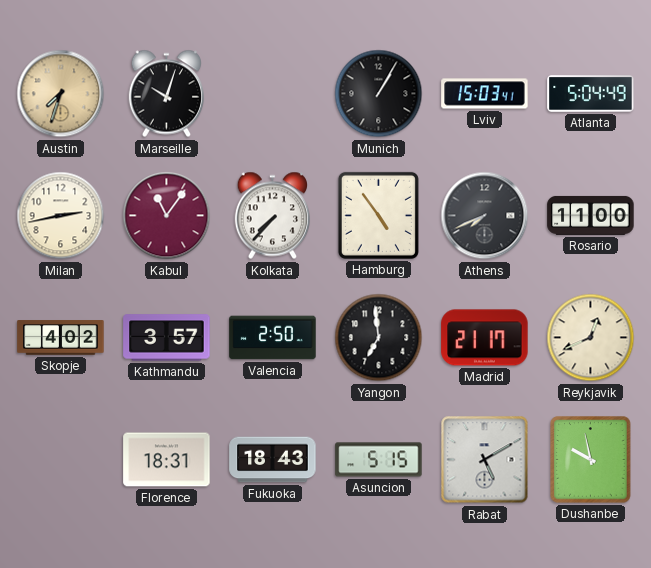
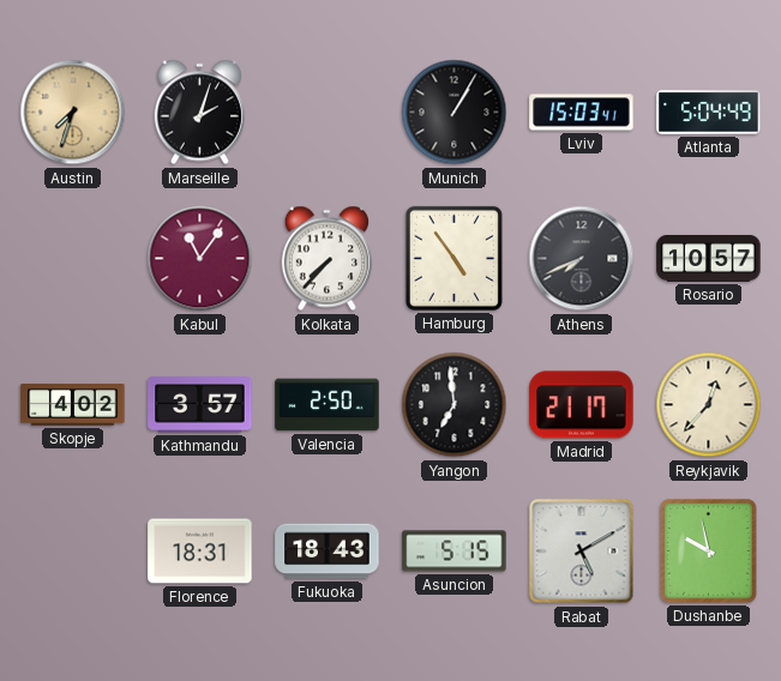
Marseille: 10:03 -> 2:03
Milan: 2:43 -> none
Rosario: 11:00 -> 10:57
Reykjavik: 12:41 -> 12:37
